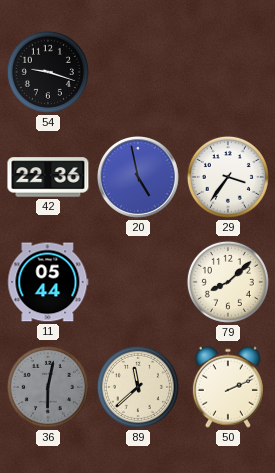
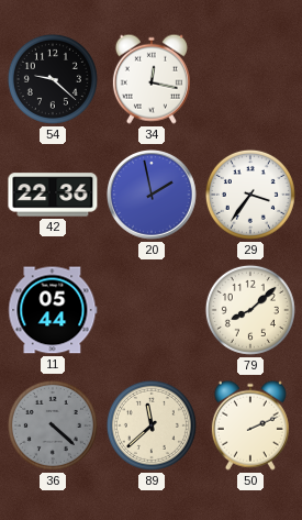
54: 9:18 -> 9:22
34: none -> 12:17
20: 4:58 -> 1:58
36: 6:02 -> 4:22
